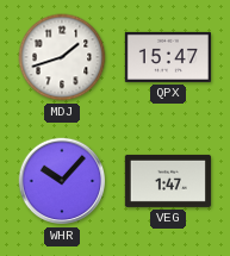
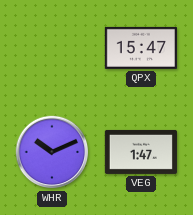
MDJ: 1:42 -> none
WHR: 10:07 -> 10:11
